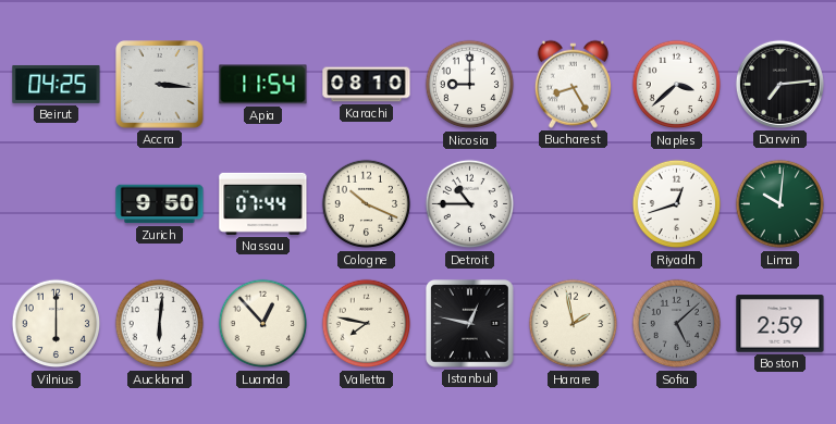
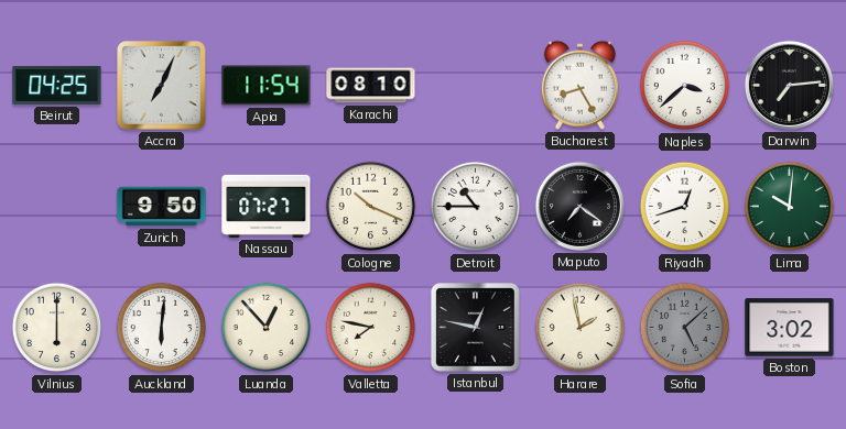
Accra: 3:16 -> 7:04
Nicosia: 9:00 -> none
Nassau: 07:44 -> 07:27
Maputo: none -> 7:21
Boston: 2:59 -> 3:02
